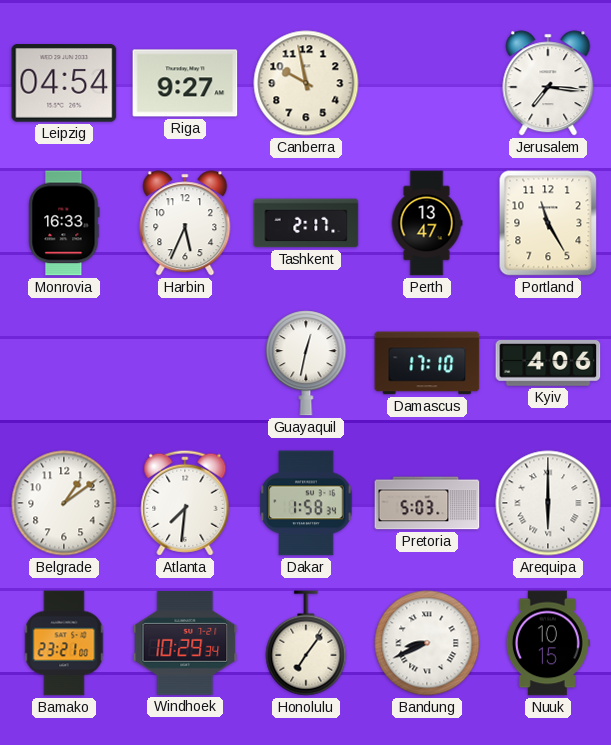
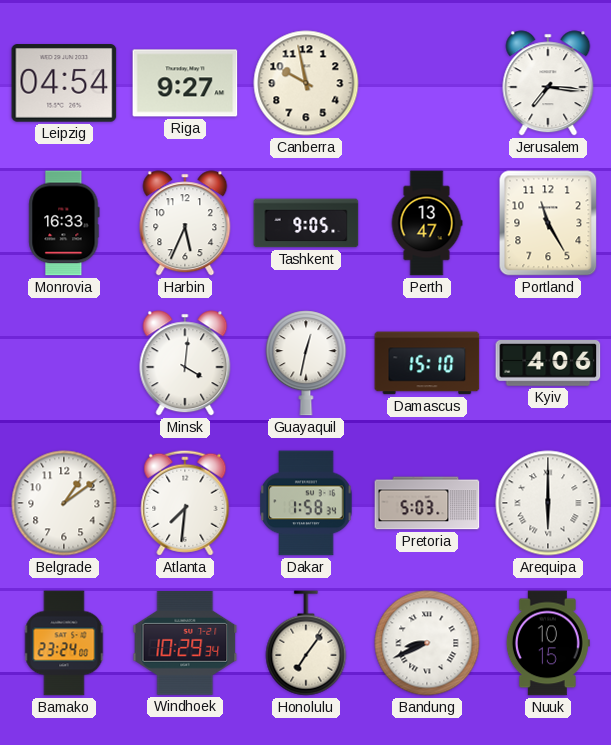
Tashkent: 2:17 -> 9:05
Minsk: none -> 4:01
Damascus: 17:10 -> 15:10
Bamako: 23:21 -> 23:24
